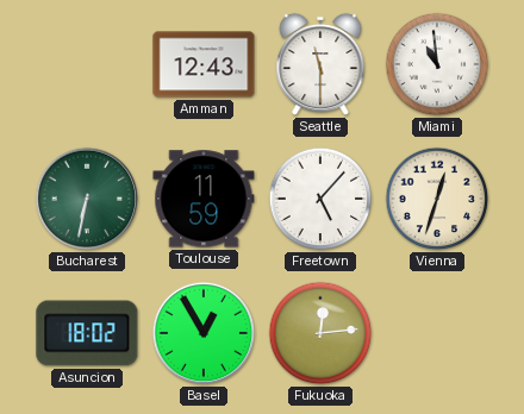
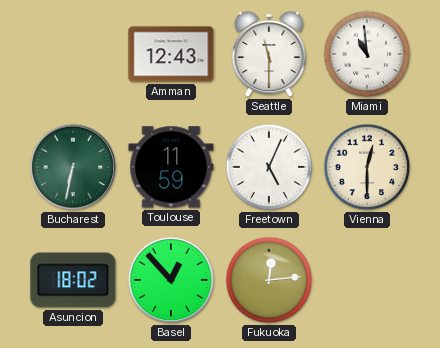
Freetown: 5:07 -> 5:04
Vienna: 12:33 -> 12:30
Basel: 12:55 -> 12:53
